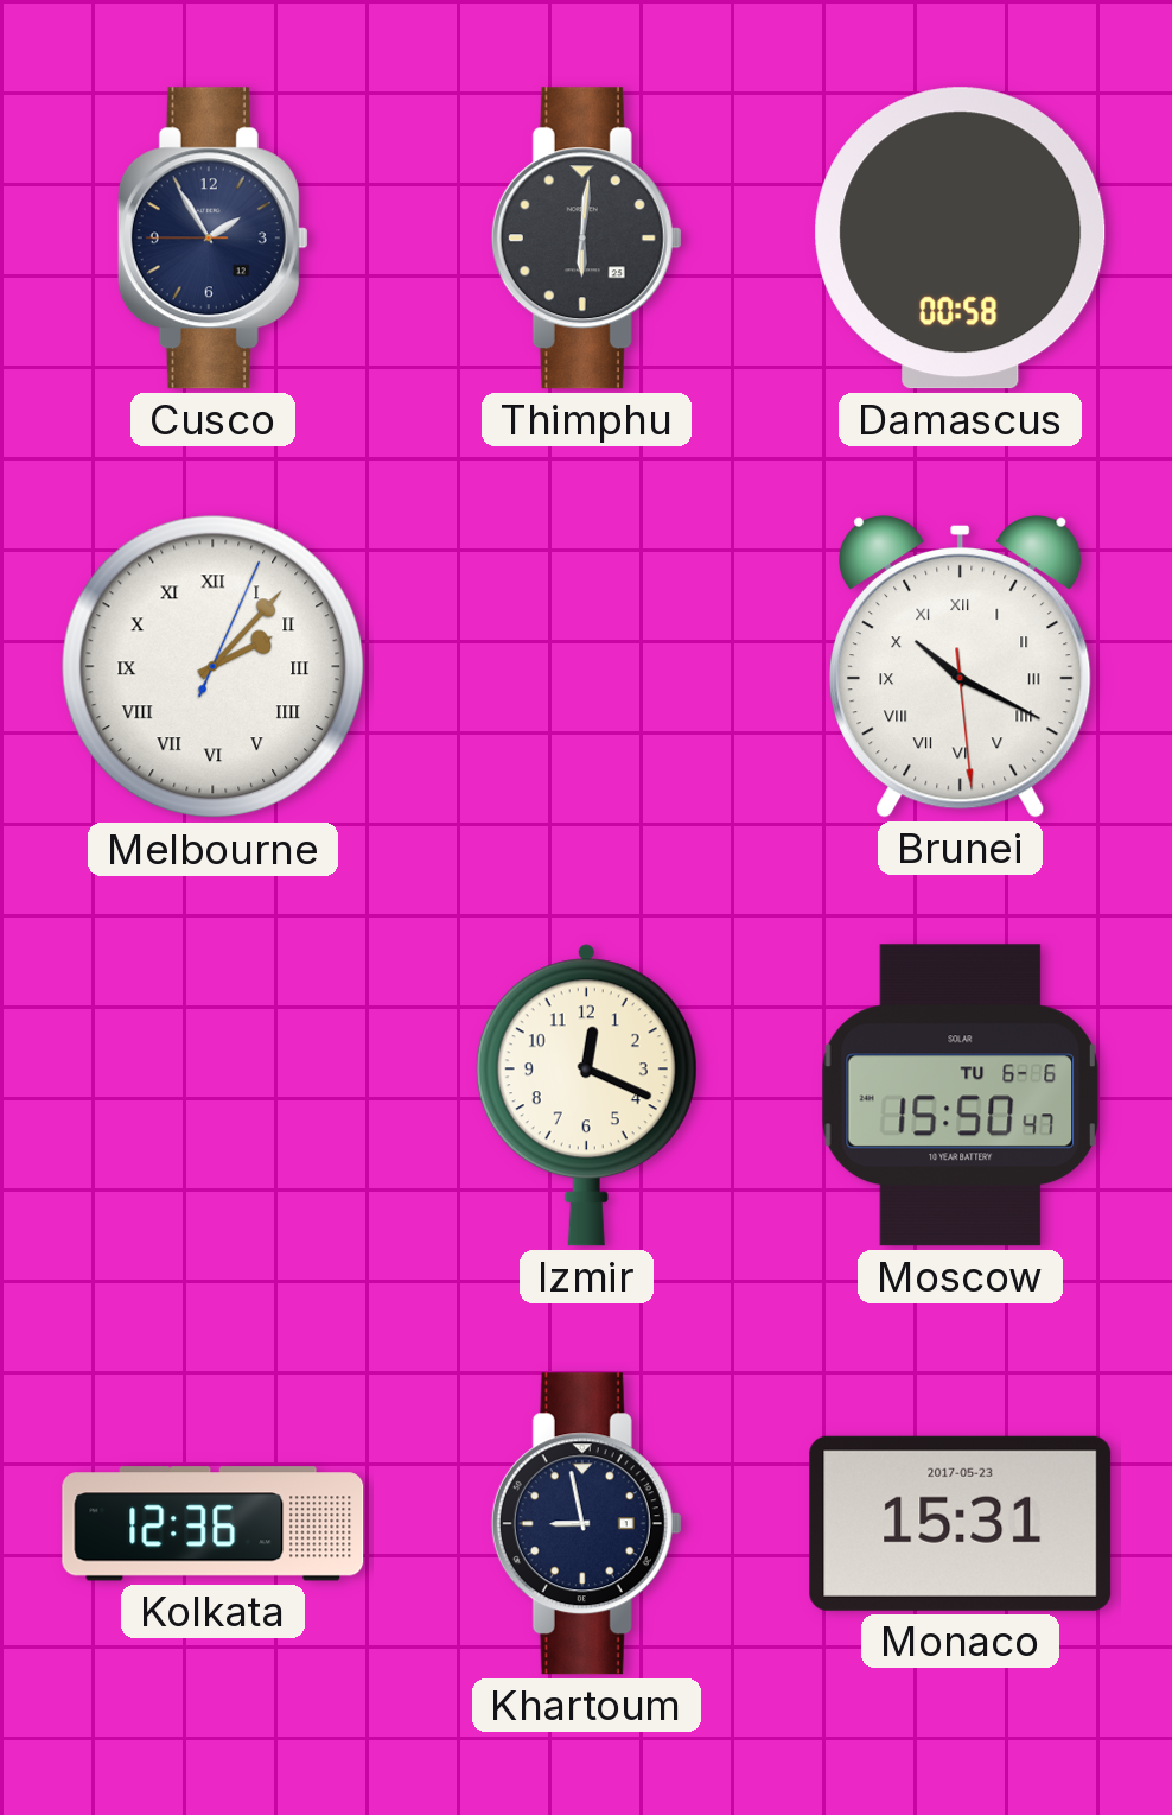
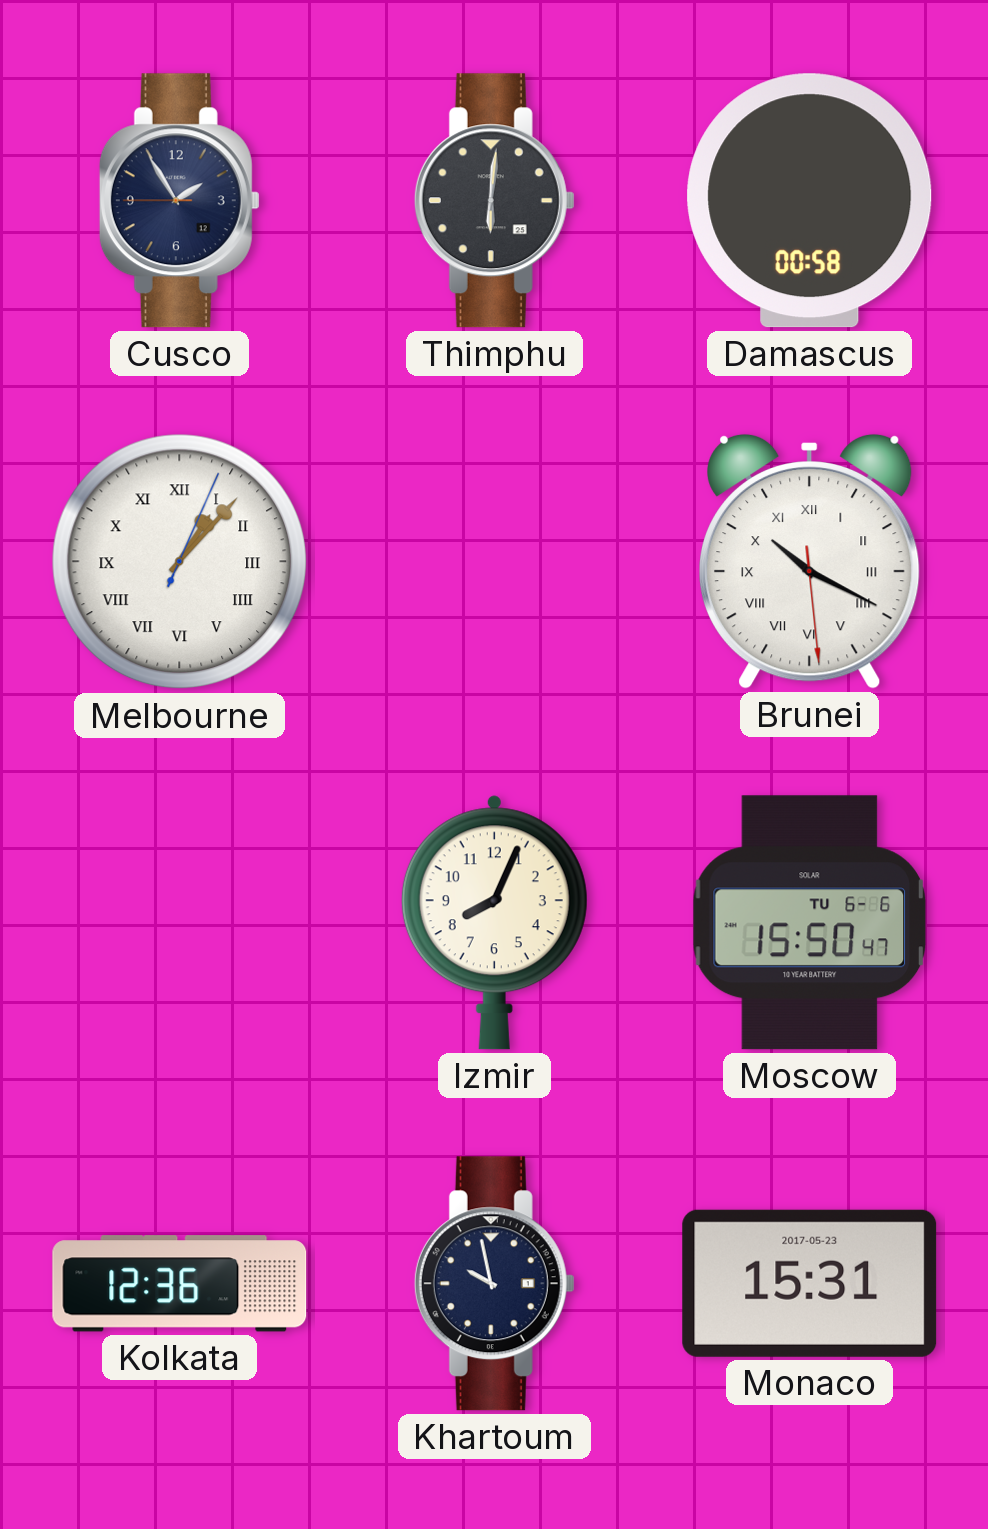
Melbourne: 2:07 -> 1:07
Izmir: 12:19 -> 8:04
Khartoum: 8:58 -> 9:58
